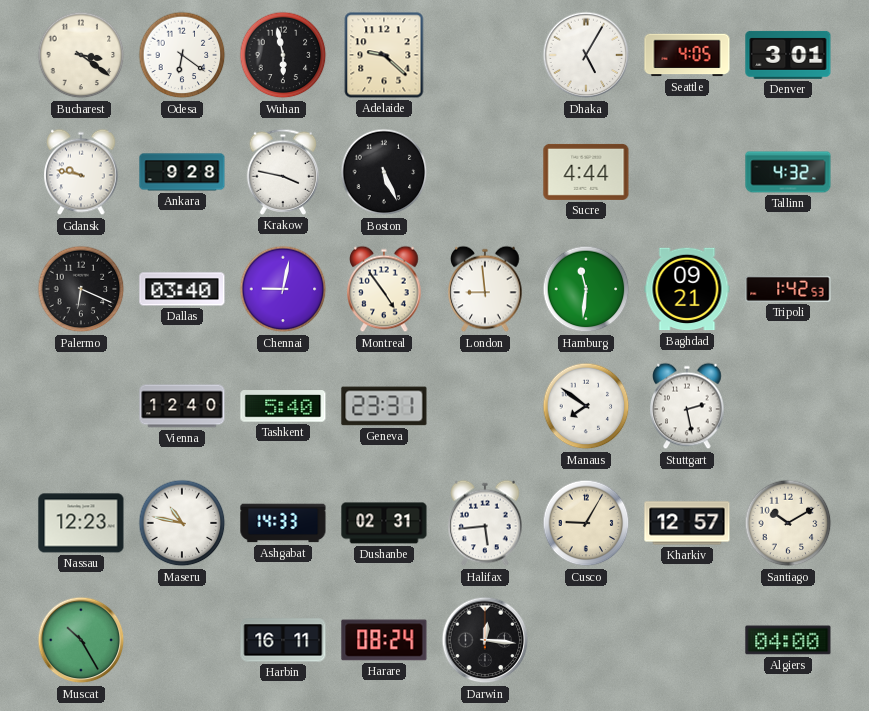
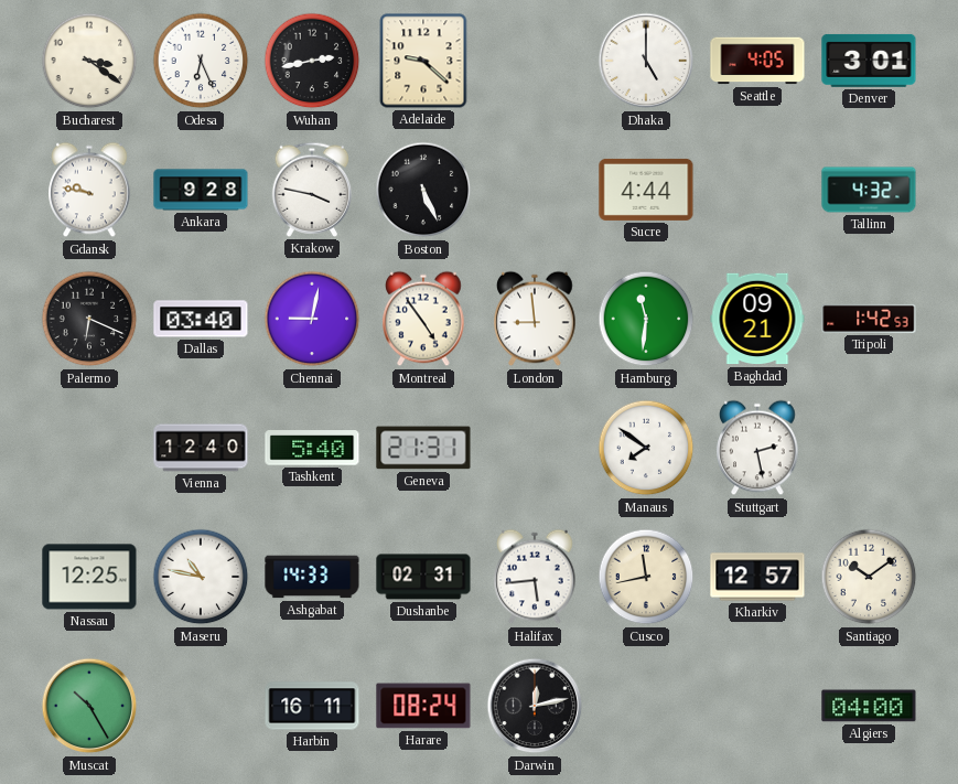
Odesa: 6:21 -> 6:26
Wuhan: 5:58 -> 2:43
Dhaka: 5:05 -> 5:00
Geneva: 23:31 -> 21:31
Nassau: 12:23 -> 12:25
Cusco: 9:05 -> 11:43
Santiago: 10:10 -> 10:09
Darwin: 12:16 -> 12:13
